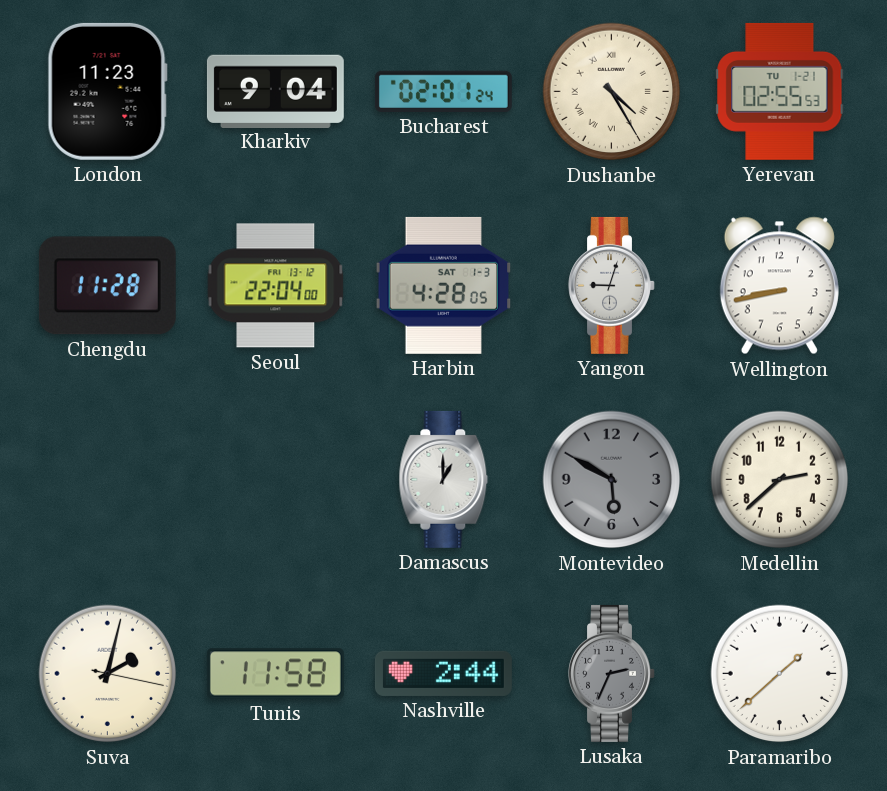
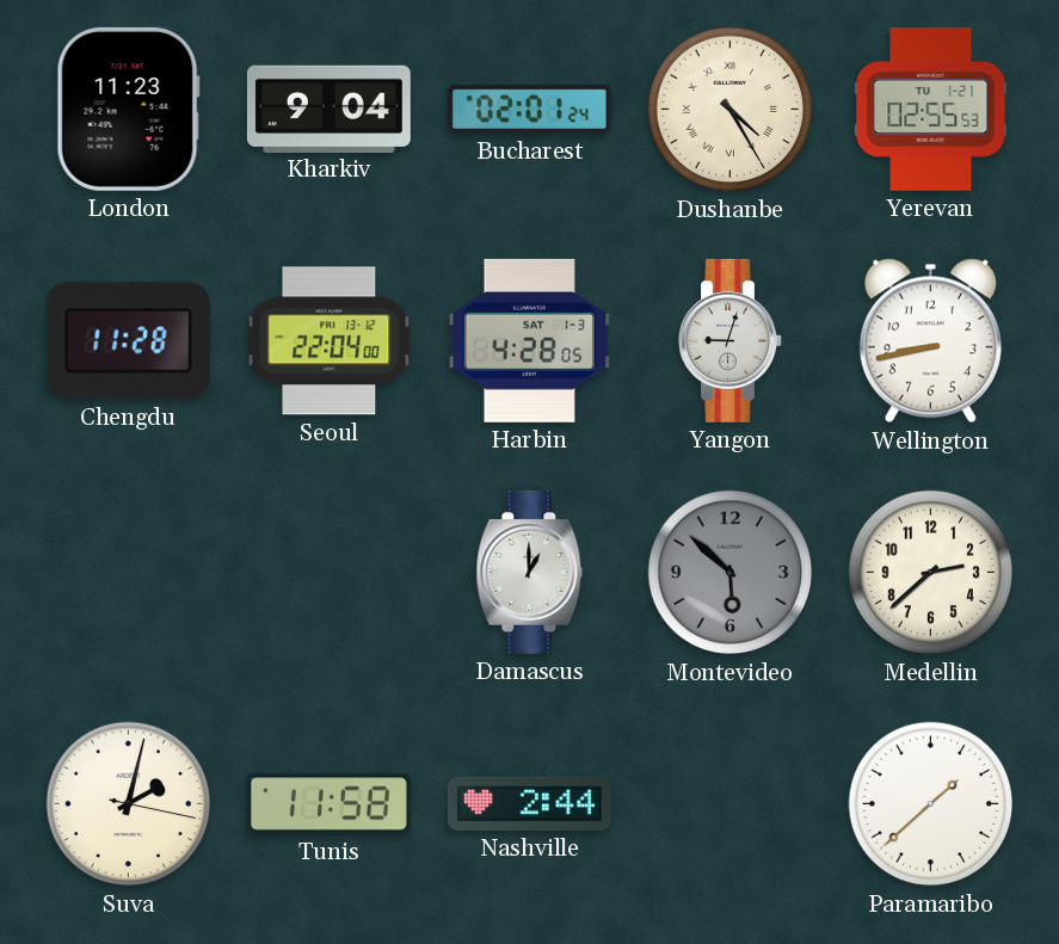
Montevideo: 5:50 -> 5:52
Lusaka: 2:34 -> none
